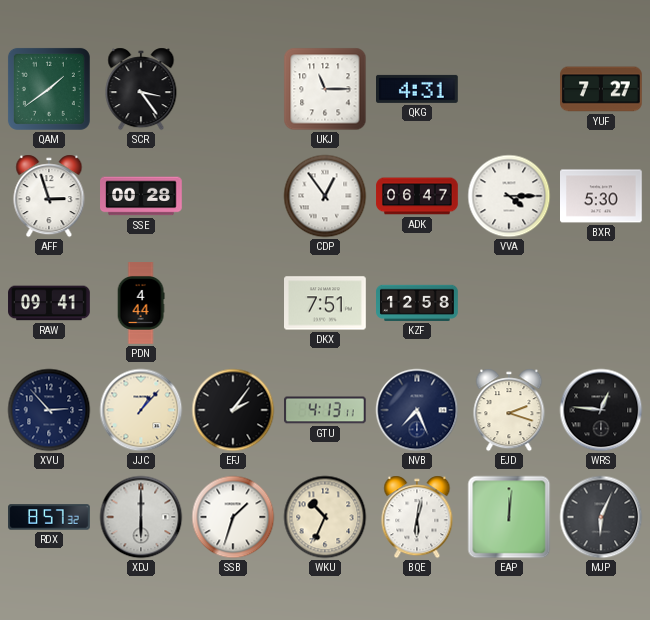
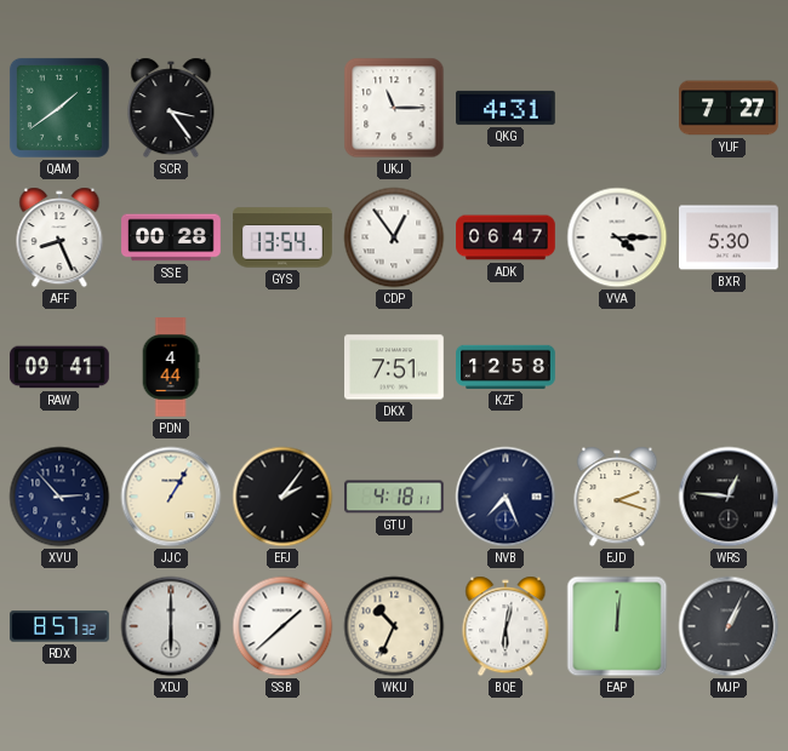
AFF: 2:57 -> 8:26
GYS: none -> 13:54
JJC: 1:07 -> 1:05
GTU: 4:13 -> 4:18
SSB: 1:33 -> 1:38
MJP: 6:04 -> 1:04
